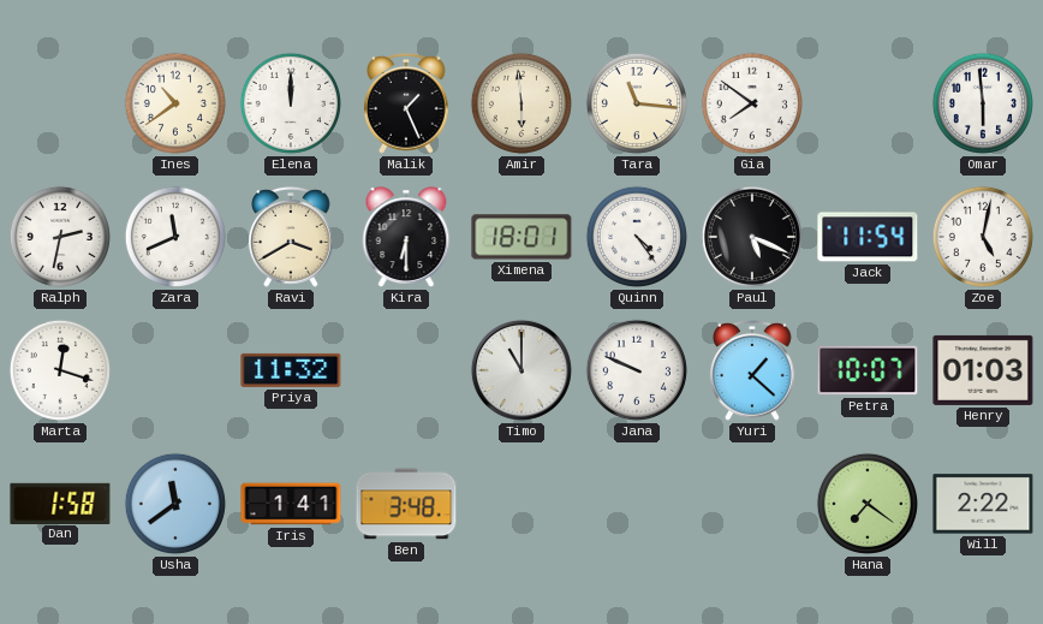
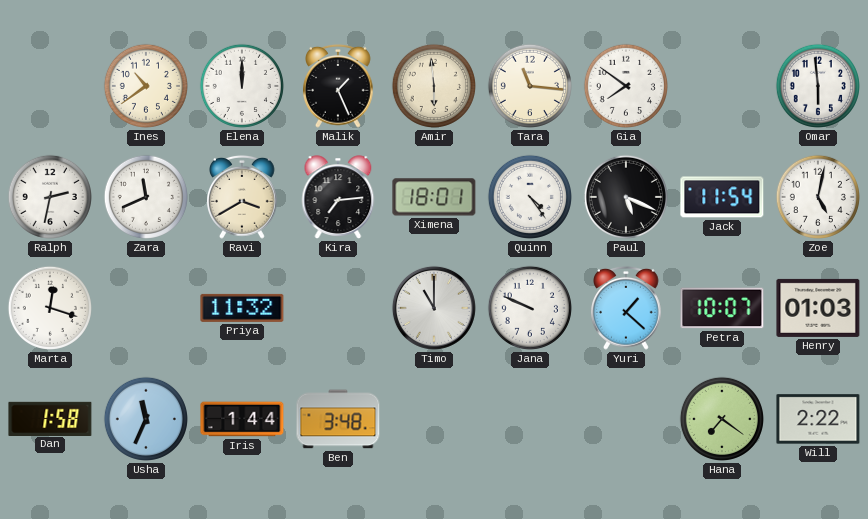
Kira: 6:30 -> 7:14
Usha: 11:39 -> 11:34
Iris: 1:41 -> 1:44
